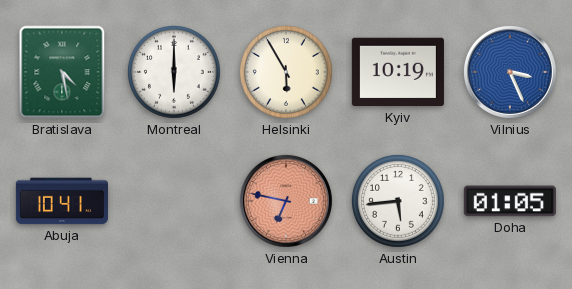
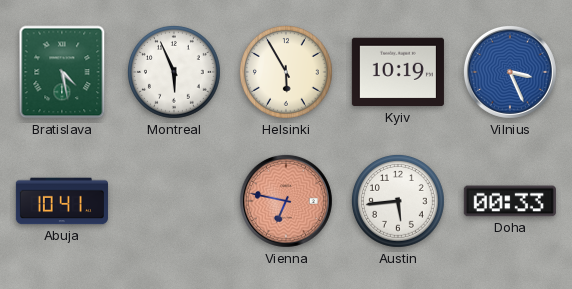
Montreal: 6:00 -> 5:56
Doha: 01:05 -> 00:33
